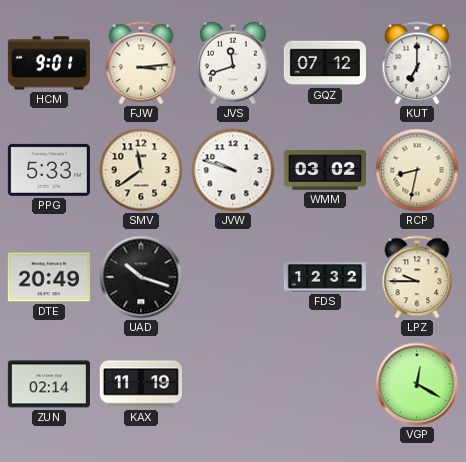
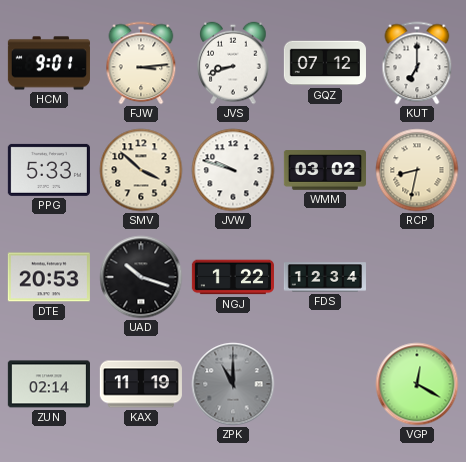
JVS: 11:42 -> 8:42
SMV: 11:39 -> 3:52
DTE: 20:49 -> 20:53
NGJ: none -> 1:22
FDS: 12:32 -> 12:34
LPZ: 9:45 -> none
ZPK: none -> 11:00
